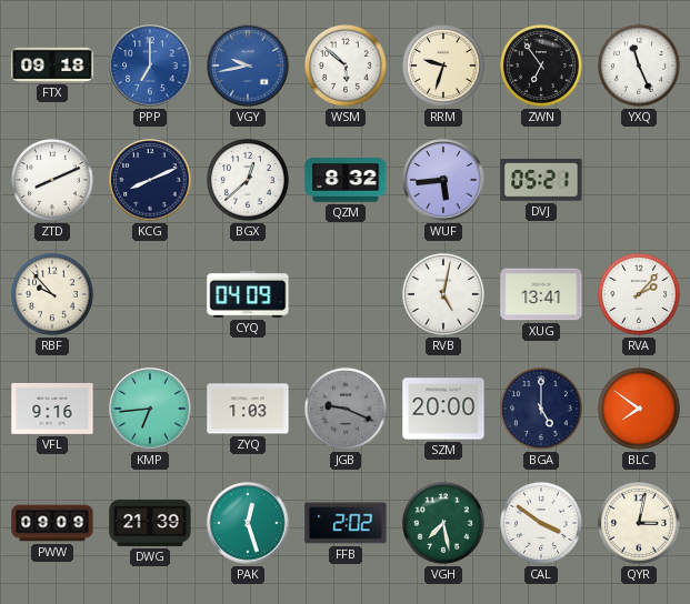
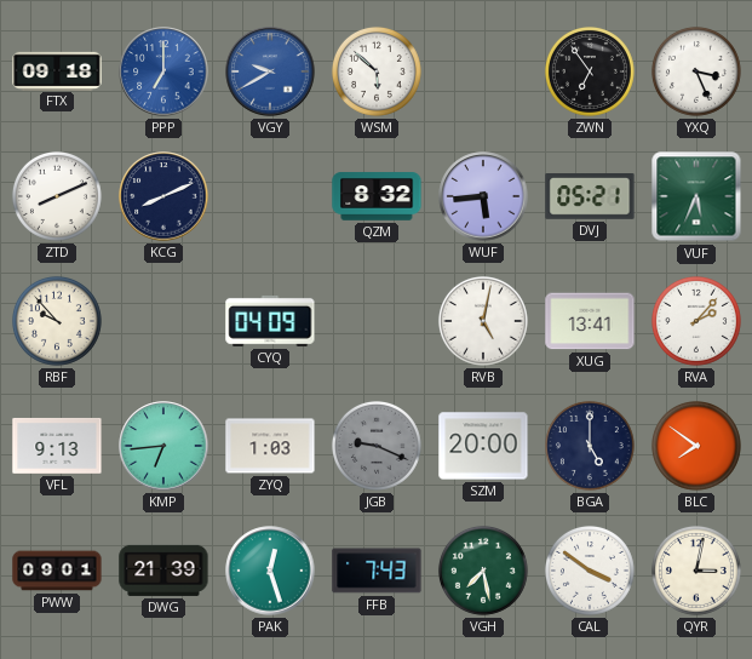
VGY: 9:43 -> 9:40
RRM: 9:33 -> none
YXQ: 11:26 -> 3:26
BGX: 12:38 -> none
VUF: none -> 5:34
VFL: 9:16 -> 9:13
PWW: 09:09 -> 09:01
FFB: 2:02 -> 7:43
